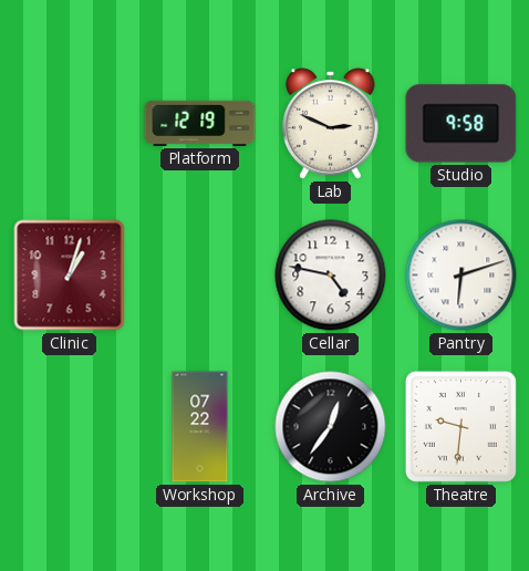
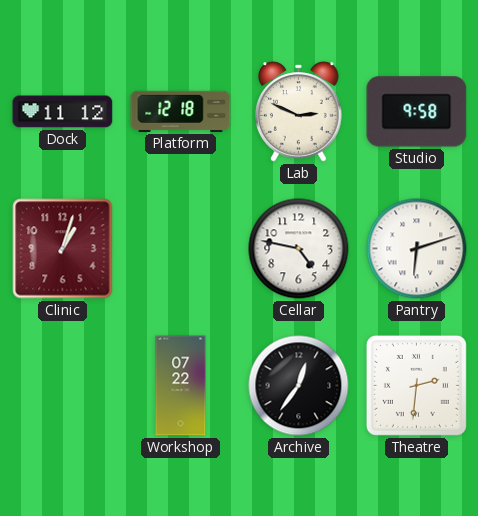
Dock: none -> 11:12
Platform: 12:19 -> 12:18
Theatre: 9:31 -> 2:31
